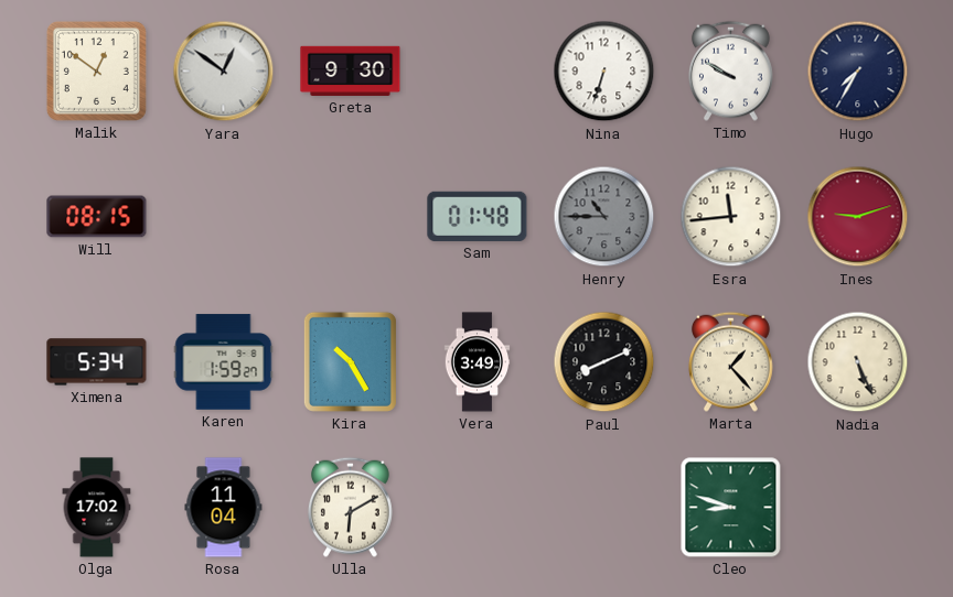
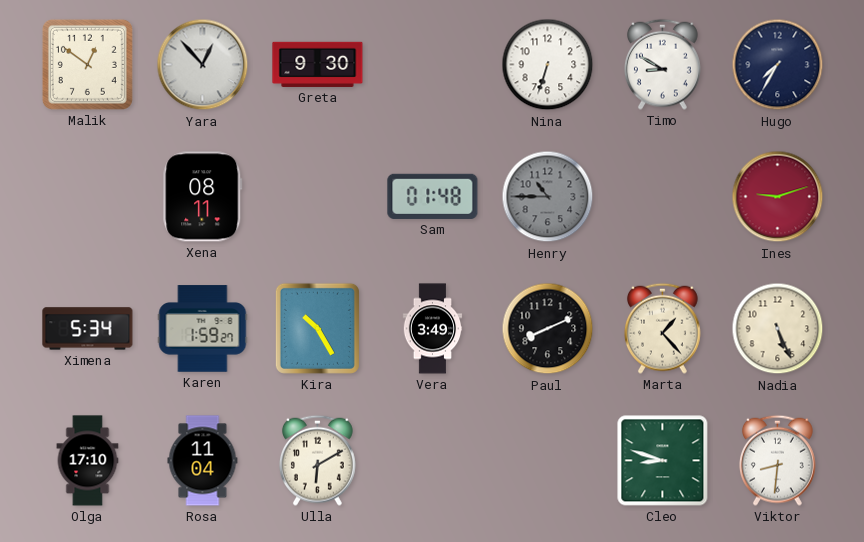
Yara: 12:51 -> 12:53
Timo: 9:50 -> 8:50
Will: 08:15 -> none
Xena: none -> 08:11
Esra: 11:44 -> none
Olga: 17:02 -> 17:10
Viktor: none -> 8:31
